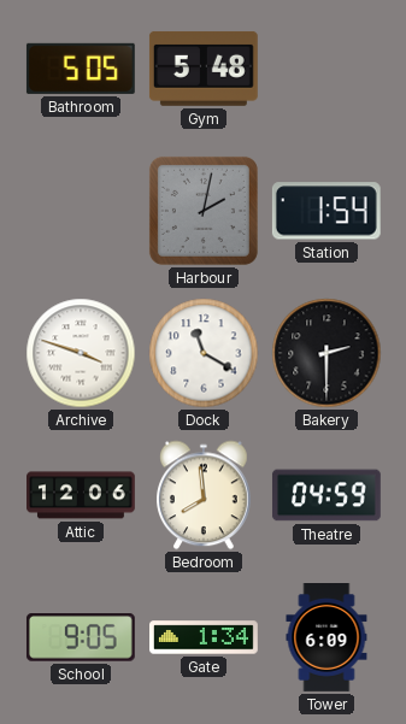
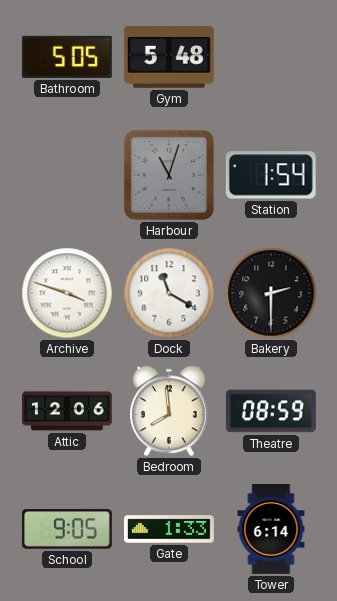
Harbour: 2:02 -> 11:03
Theatre: 04:59 -> 08:59
Gate: 1:34 -> 1:33
Tower: 6:09 -> 6:14
